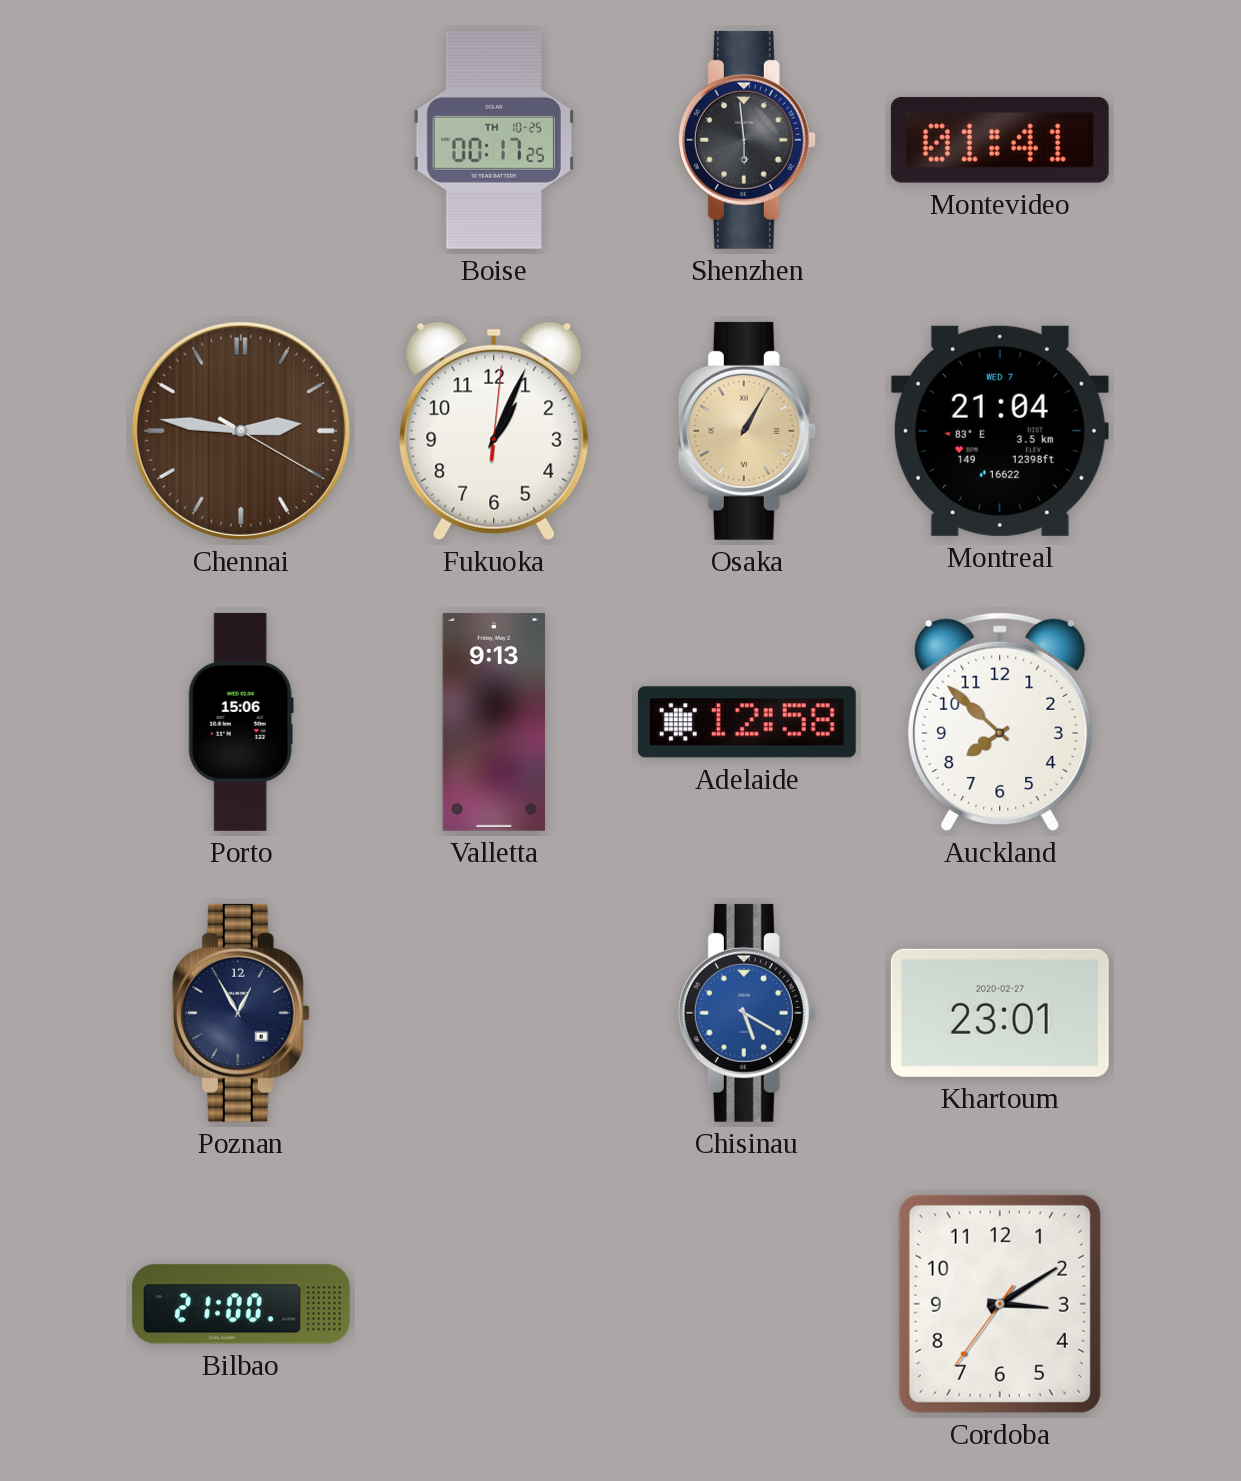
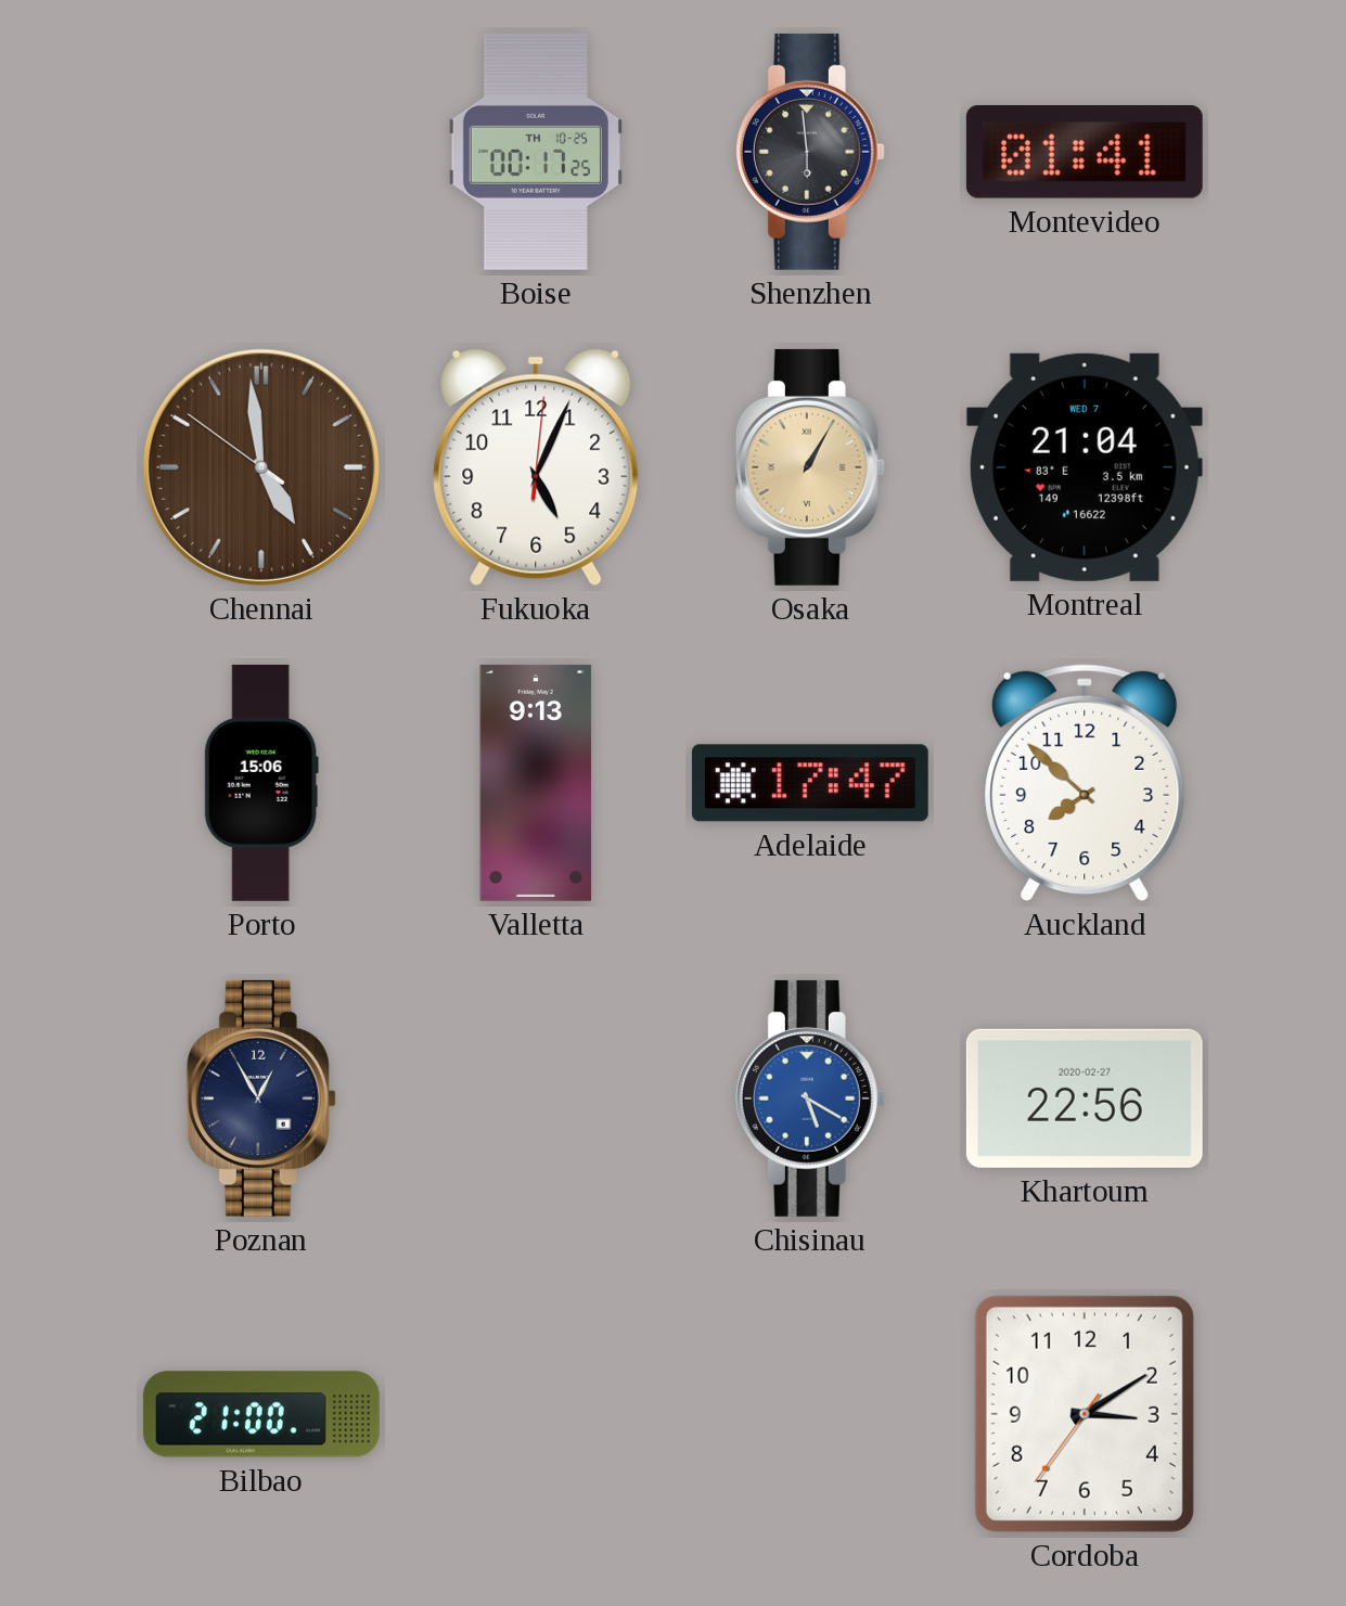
Chennai: 2:46 -> 4:58
Fukuoka: 1:04 -> 5:04
Adelaide: 12:58 -> 17:47
Khartoum: 23:01 -> 22:56
